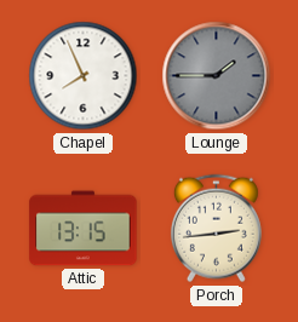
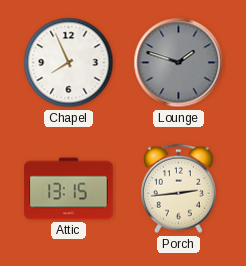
Lounge: 1:45 -> 1:48
